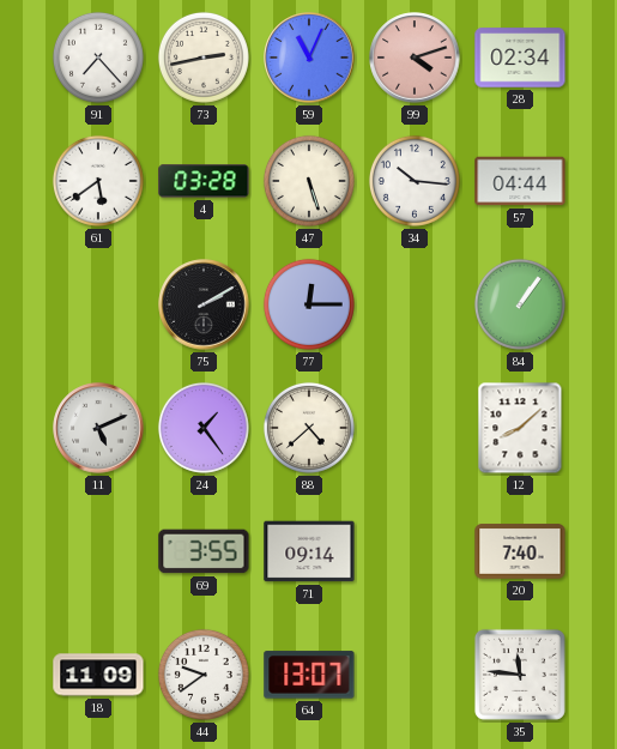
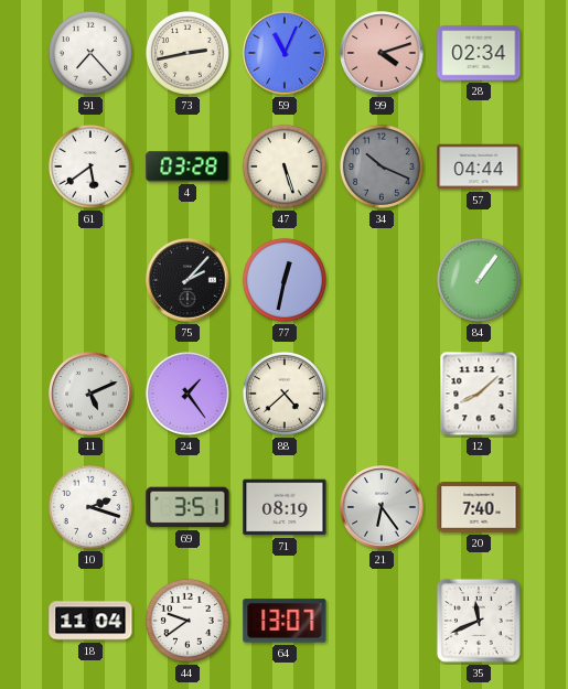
34: 10:16 -> 10:19
34 dial: white -> grey
75: 2:10 -> 2:07
77: 12:15 -> 12:32
10: none -> 2:18
69: 3:55 -> 3:51
71: 09:14 -> 08:19
21: none -> 6:24
18: 11:09 -> 11:04
35: 11:46 -> 11:41
